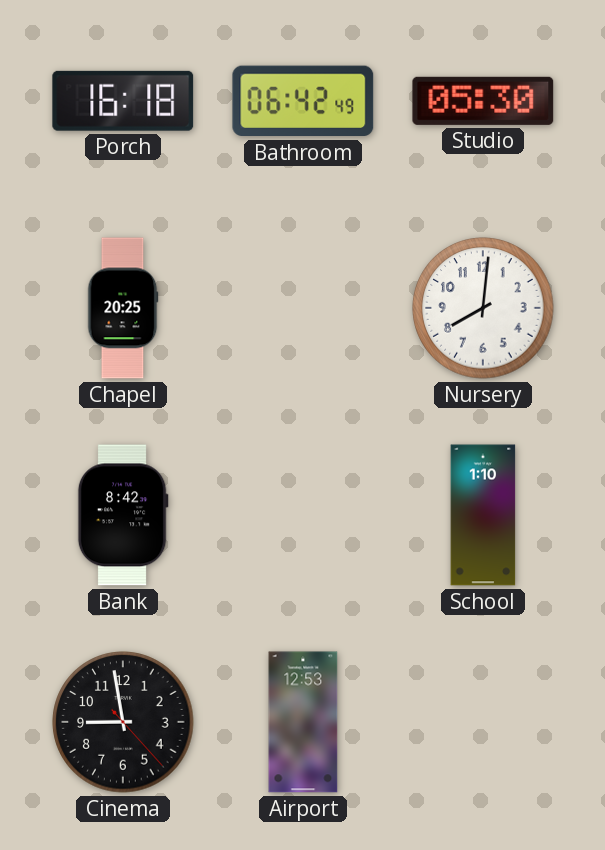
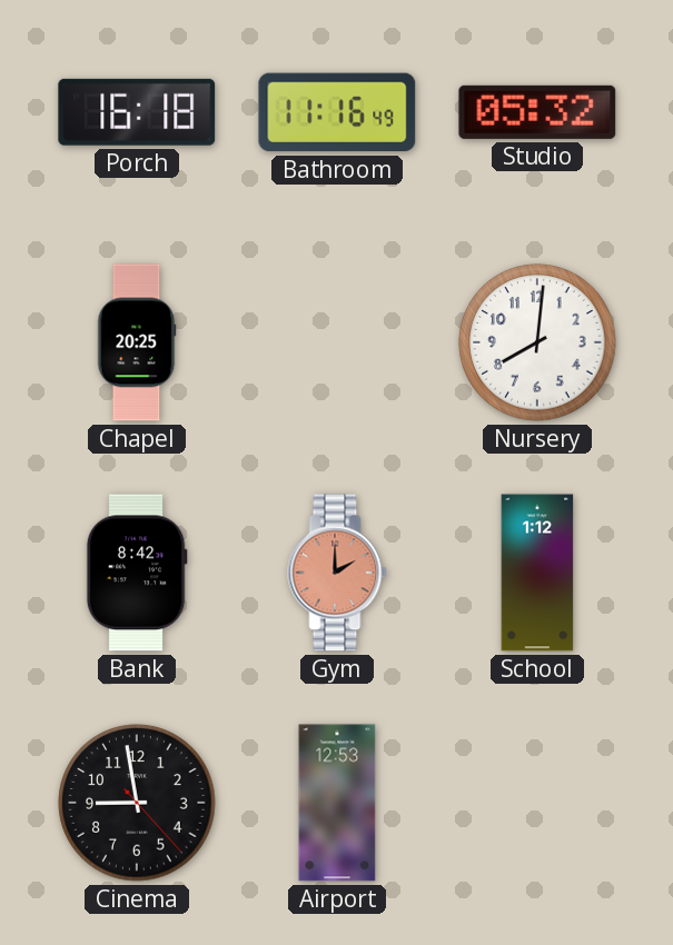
Bathroom: 06:42 -> 11:16
Studio: 05:30 -> 05:32
Gym: none -> 2:00
School: 1:10 -> 1:12
